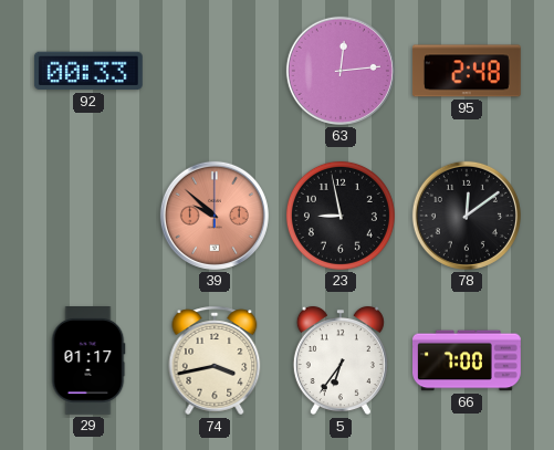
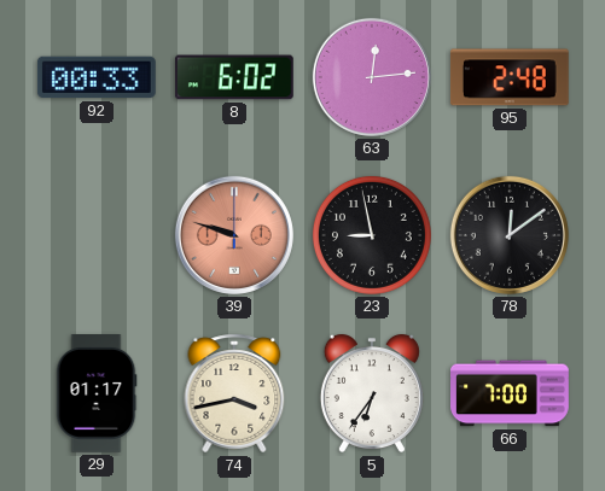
8: none -> 6:02
39: 9:52 -> 9:48
